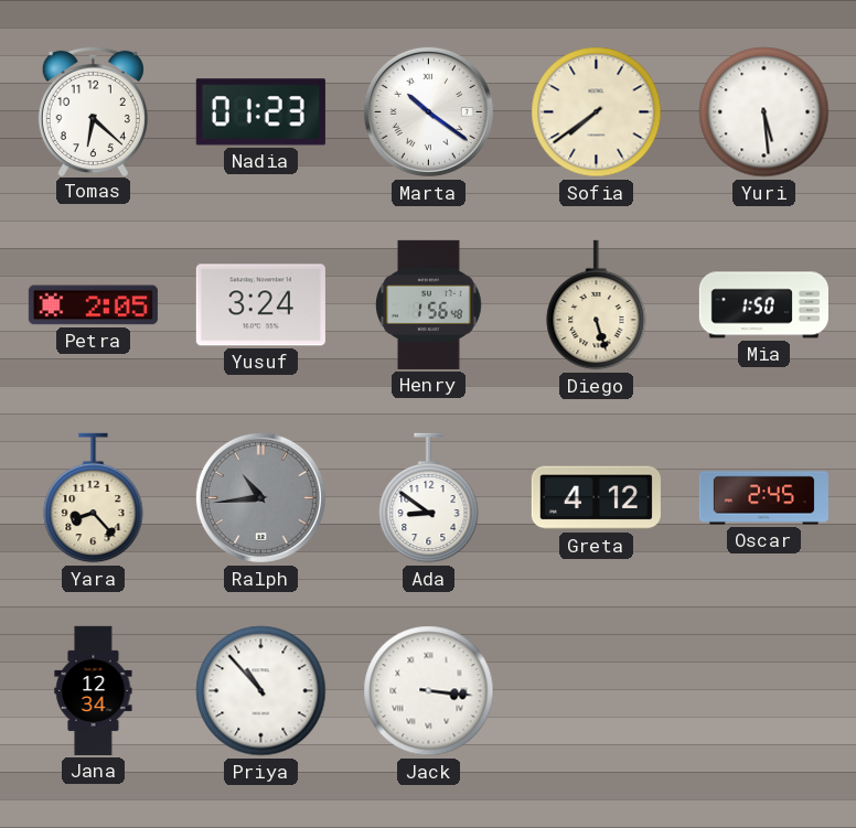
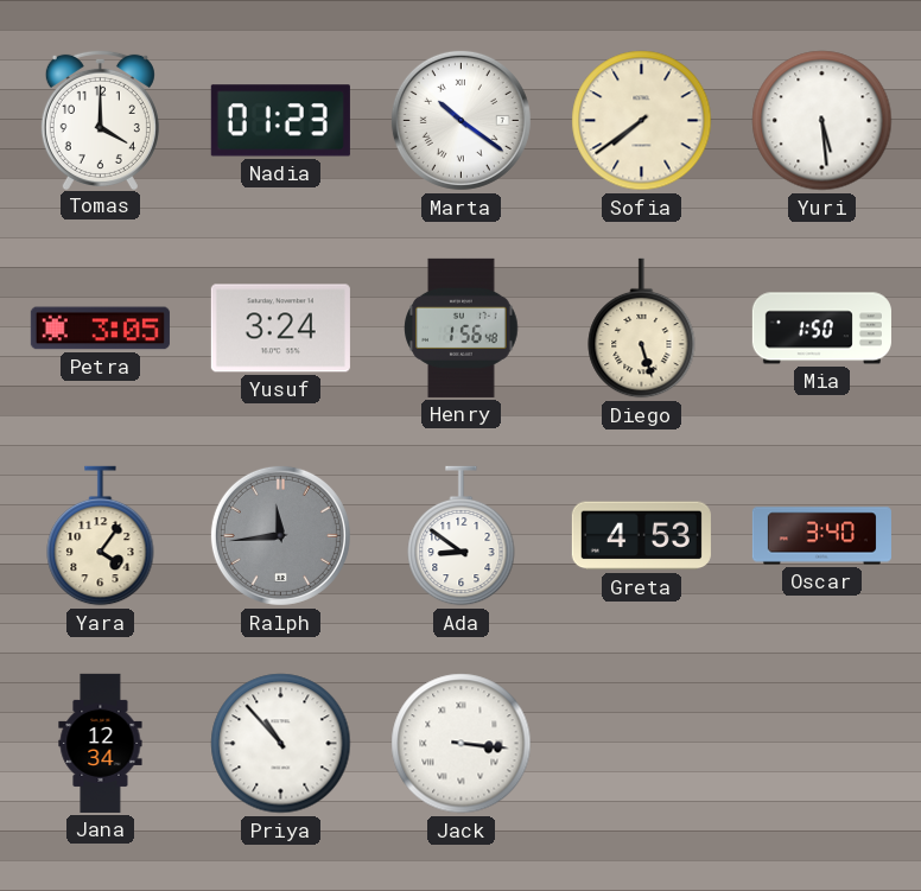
Tomas: 6:22 -> 4:00
Petra: 2:05 -> 3:05
Yara: 8:23 -> 4:06
Ralph: 10:44 -> 11:44
Greta: 4:12 -> 4:53
Oscar: 2:45 -> 3:40
